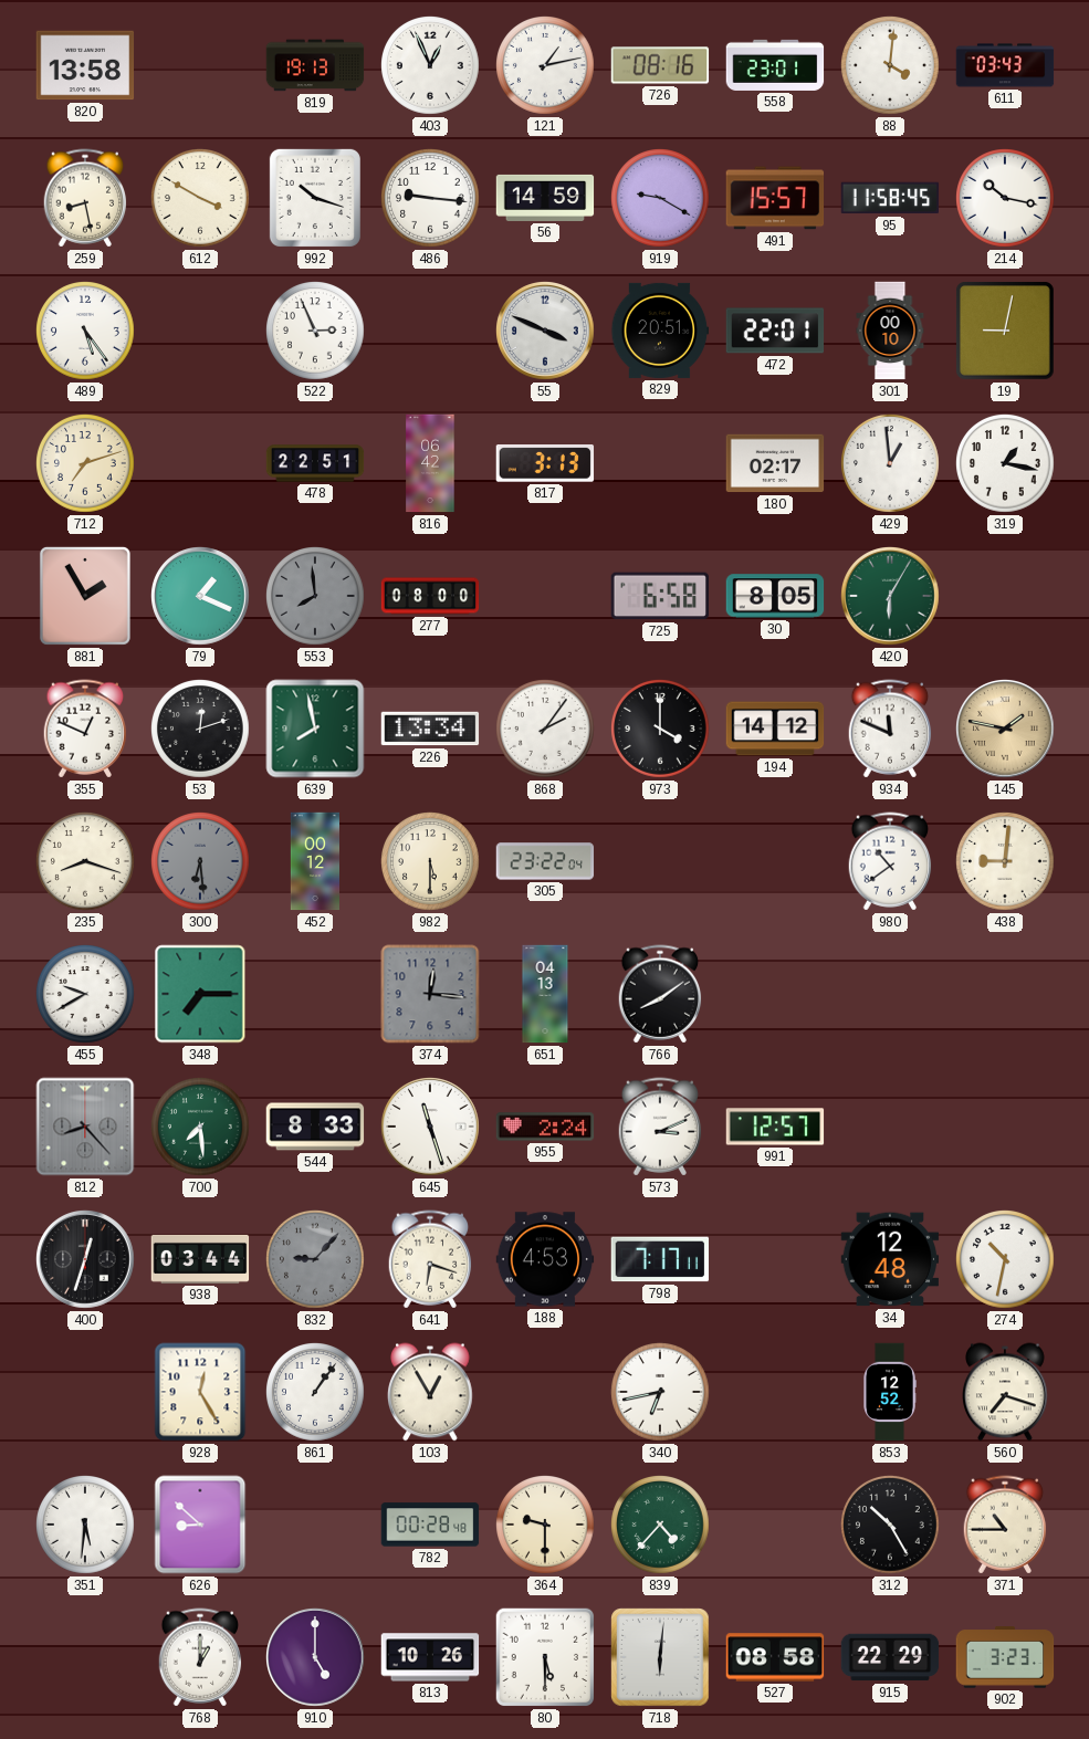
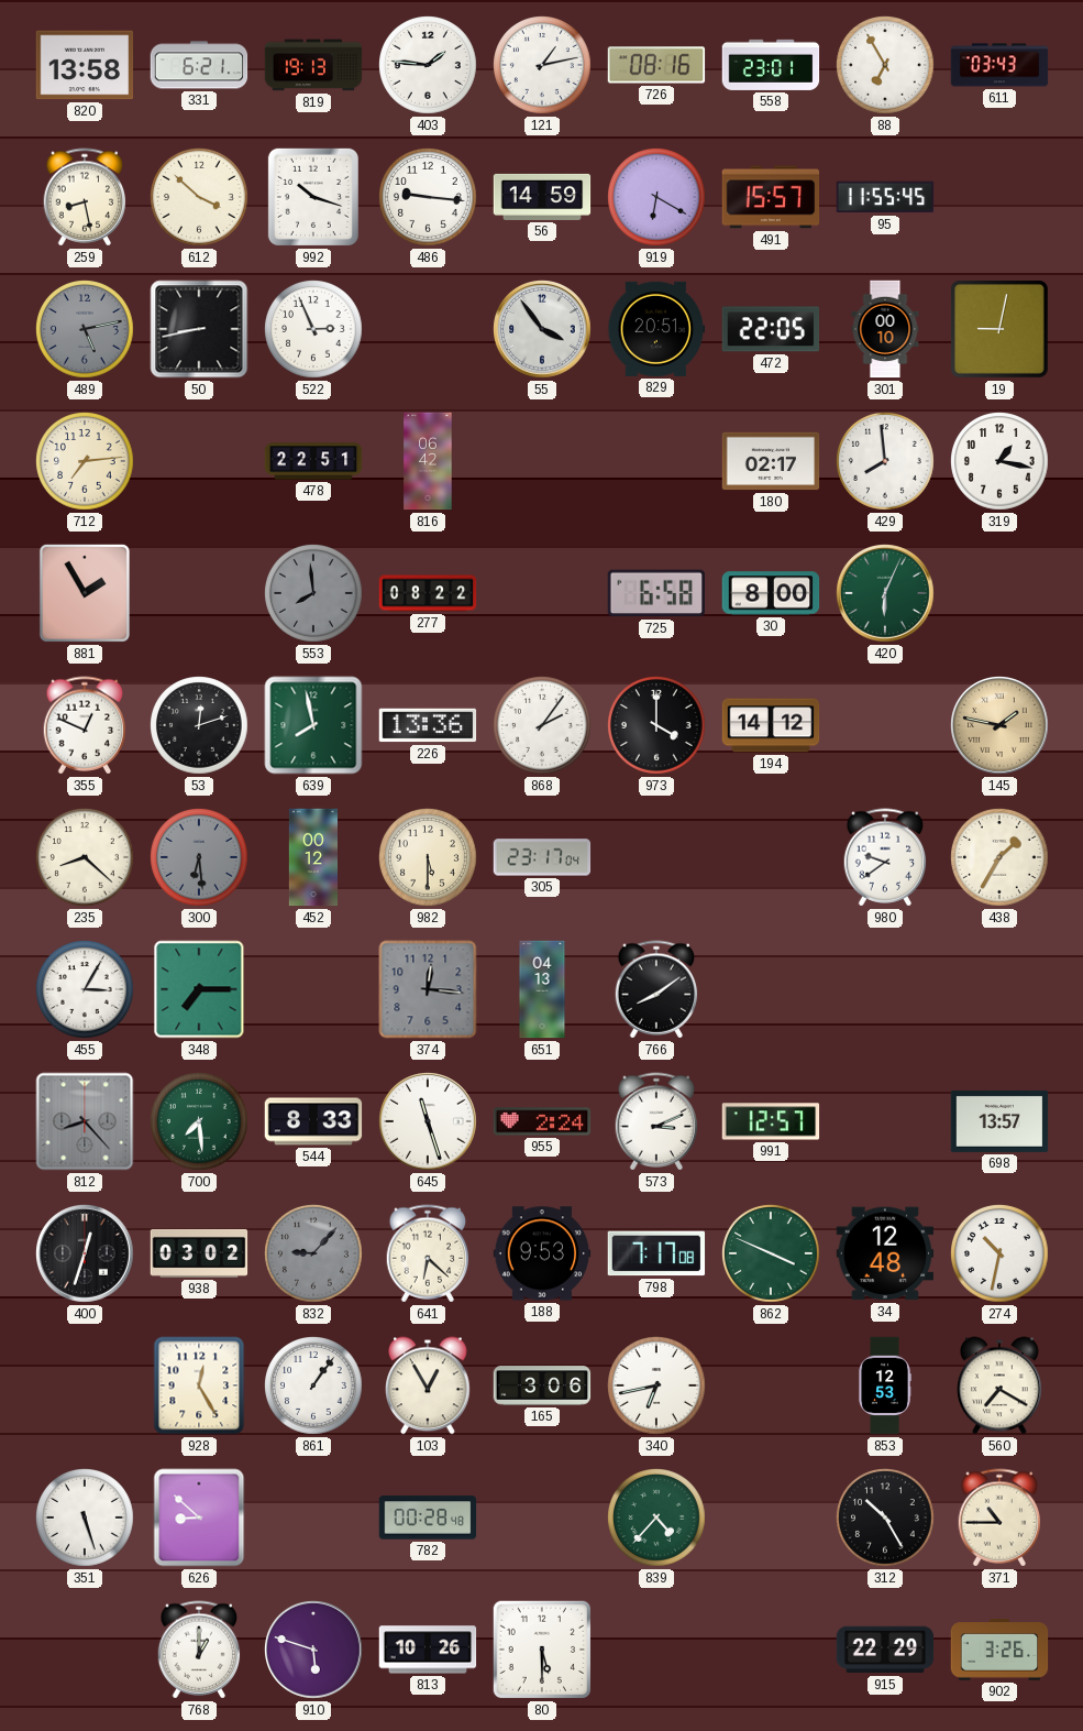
331: none -> 6:21
403: 12:56 -> 1:46
88: 4:01 -> 6:55
612: 3:50 -> 3:52
919: 9:20 -> 6:20
95: 11:58 -> 11:55
214: 10:17 -> none
489: 5:24 -> 5:13
489 dial: white -> grey
50: none -> 8:43
55: 3:49 -> 3:54
472: 22:01 -> 22:05
712: 7:12 -> 7:14
817: 3:13 -> none
429: 12:59 -> 7:59
79: 1:19 -> none
277: 08:00 -> 08:22
30: 8:05 -> 8:00
420: 6:05 -> 6:04
226: 13:34 -> 13:36
934: 11:49 -> none
235: 8:18 -> 8:22
305: 23:22 -> 23:17
980: 10:39 -> 9:39
438: 9:01 -> 1:35
455: 9:40 -> 3:05
698: none -> 13:57
938: 03:44 -> 03:02
641: 6:18 -> 6:22
188: 4:53 -> 9:53
798: 7:17:11 -> 7:17:08
862: none -> 3:49
165: none -> 3:06
853: 12:52 -> 12:53
560: 7:18 -> 7:20
351: 5:31 -> 5:27
364: 9:30 -> none
910: 5:00 -> 5:48
718: 6:01 -> none
527: 08:58 -> none
902: 3:23 -> 3:26
